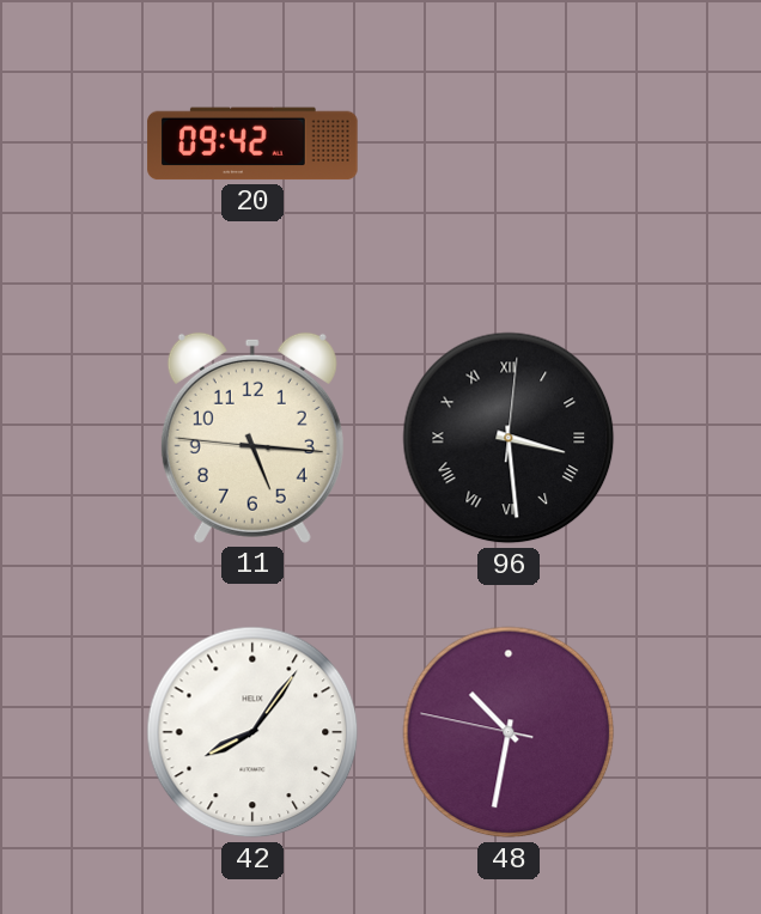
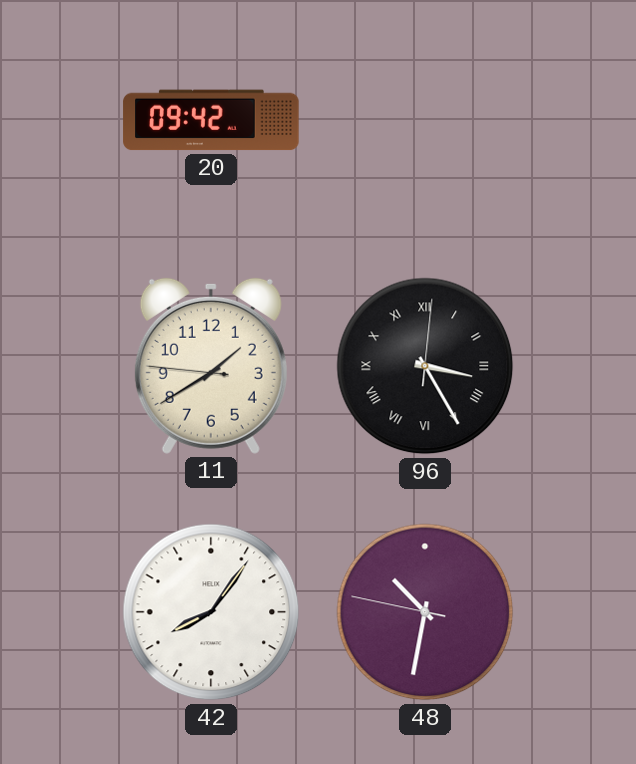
11: 5:15 -> 1:39
96: 3:29 -> 3:25
